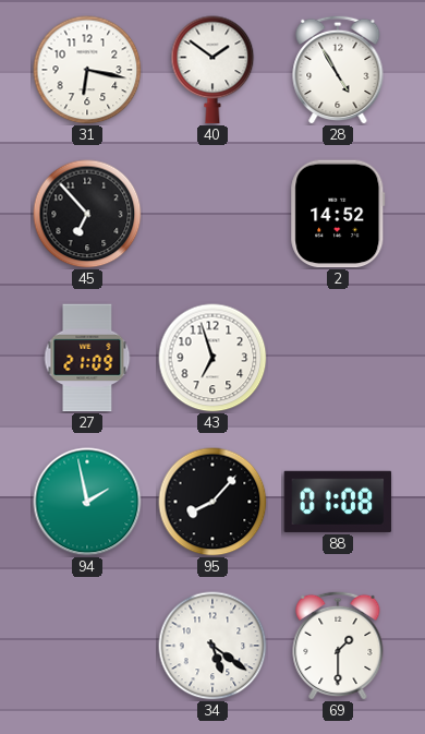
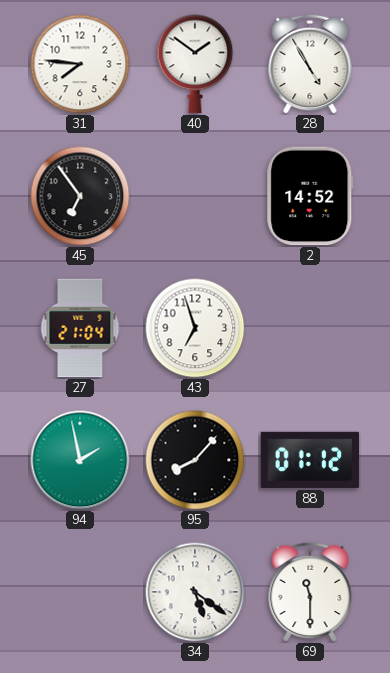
31: 6:17 -> 7:46
45: 6:53 -> 6:54
27: 21:09 -> 21:04
88: 01:08 -> 01:12
69: 1:30 -> 11:30
